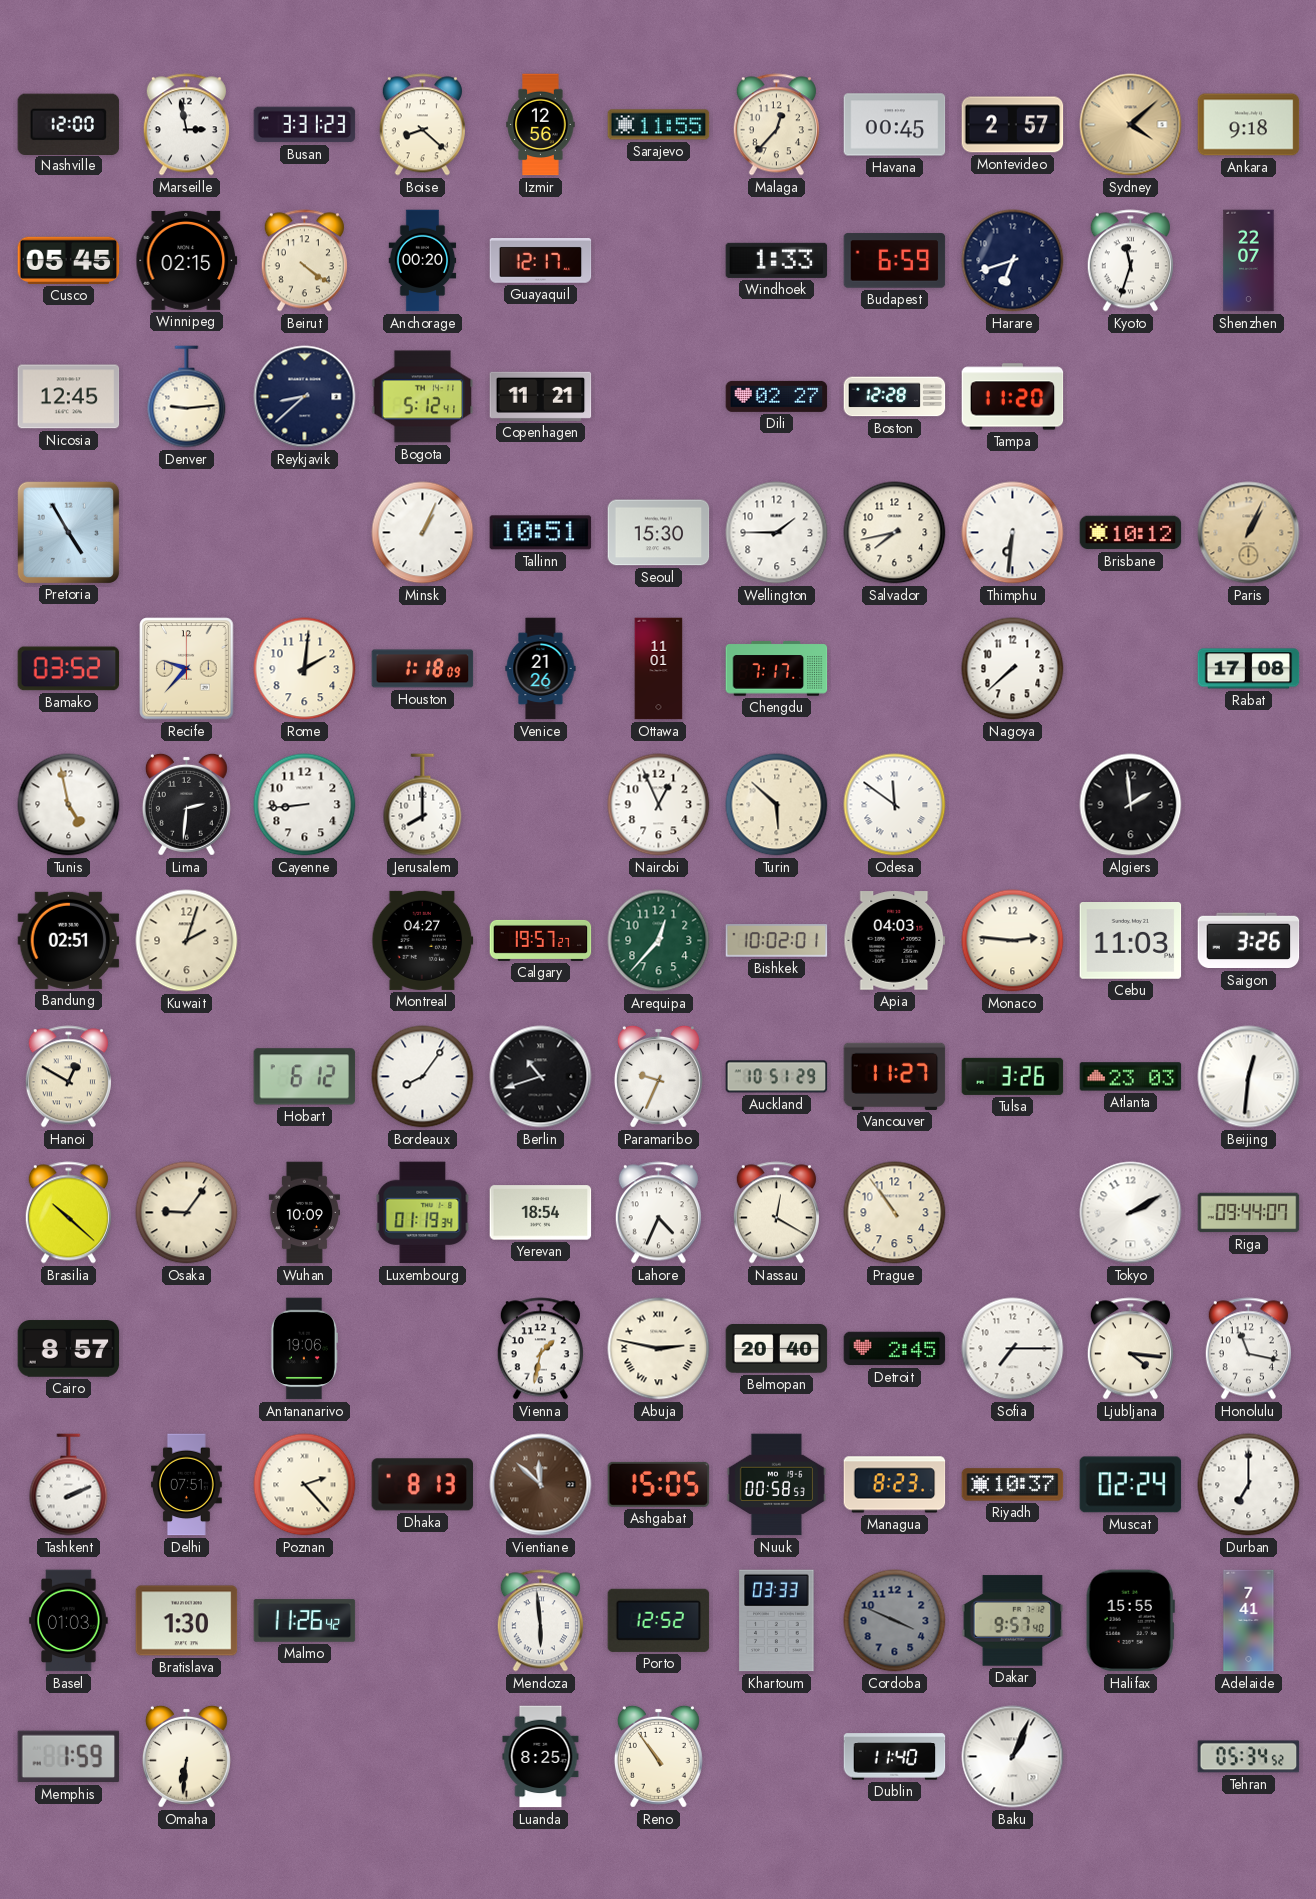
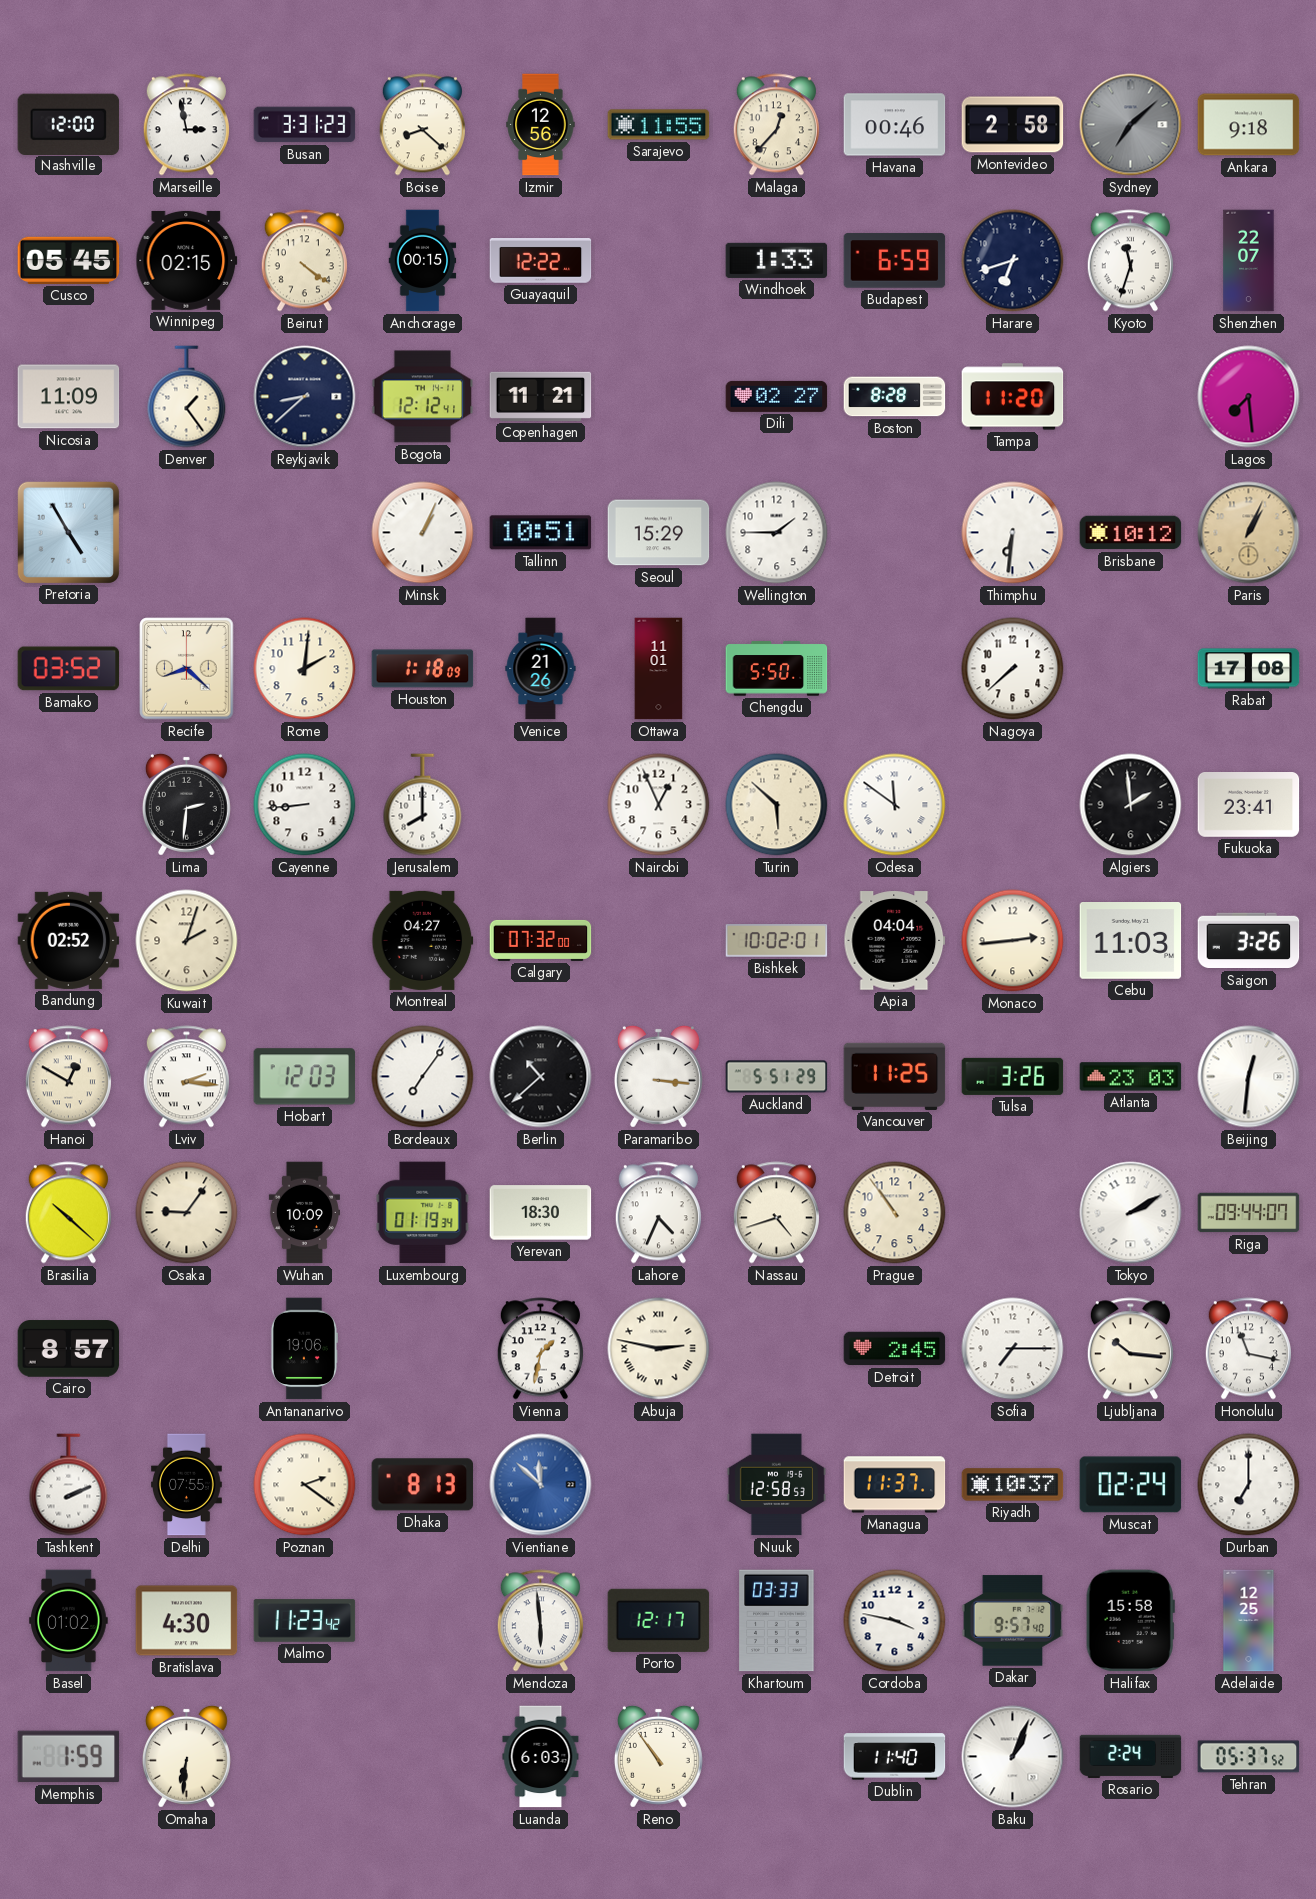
Havana: 00:45 -> 00:46
Montevideo: 2:57 -> 2:58
Sydney: 4:08 -> 7:08
Sydney dial: champagne -> grey
Anchorage: 00:20 -> 00:15
Guayaquil: 12:17 -> 12:22
Nicosia: 12:45 -> 11:09
Denver: 9:14 -> 1:24
Bogota: 5:12 -> 12:12
Boston: 12:28 -> 8:28
Lagos: none -> 7:29
Seoul: 15:30 -> 15:29
Salvador: 7:43 -> none
Recife: 9:37 -> 8:22
Chengdu: 7:17 -> 5:50
Tunis: 4:58 -> none
Fukuoka: none -> 23:41
Bandung: 02:51 -> 02:52
Calgary: 19:57 -> 07:32
Arequipa: 12:37 -> none
Apia: 04:03 -> 04:04
Monaco: 2:46 -> 2:44
Lviv: none -> 2:16
Hobart: 6:12 -> 12:03
Bordeaux: 8:06 -> 7:06
Berlin: 10:42 -> 10:38
Paramaribo: 9:34 -> 3:16
Auckland: 10:51 -> 5:51
Vancouver: 11:27 -> 11:25
Yerevan: 18:54 -> 18:30
Nassau: 12:20 -> 4:42
Belmopan: 20:40 -> none
Ljubljana: 4:16 -> 10:16
Delhi: 07:51 -> 07:55
Poznan: 2:23 -> 2:21
Vientiane dial: brown -> blue
Ashgabat: 15:05 -> none
Nuuk: 00:58 -> 12:58
Managua: 8:23 -> 11:37
Basel: 01:03 -> 01:02
Bratislava: 1:30 -> 4:30
Malmo: 11:26 -> 11:23
Porto: 12:52 -> 12:17
Cordoba: 3:49 -> 3:47
Cordoba dial: grey -> white
Halifax: 15:55 -> 15:58
Adelaide: 7:41 -> 12:25
Luanda: 8:25 -> 6:03
Rosario: none -> 2:24
Tehran: 05:34 -> 05:37
